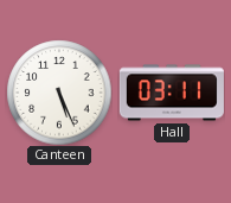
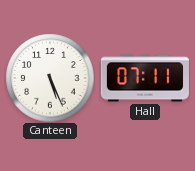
Hall: 03:11 -> 07:11
